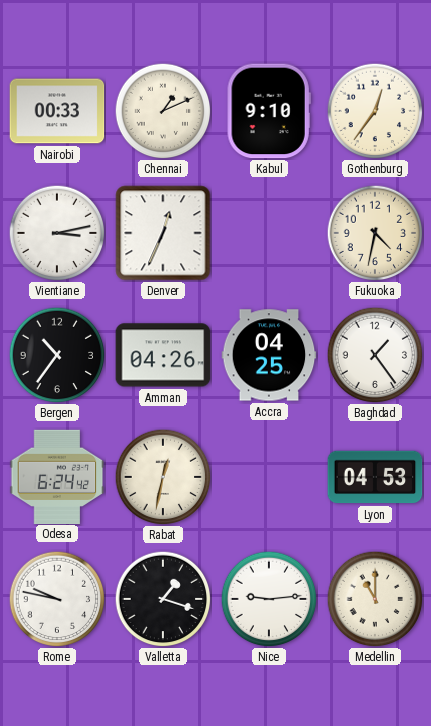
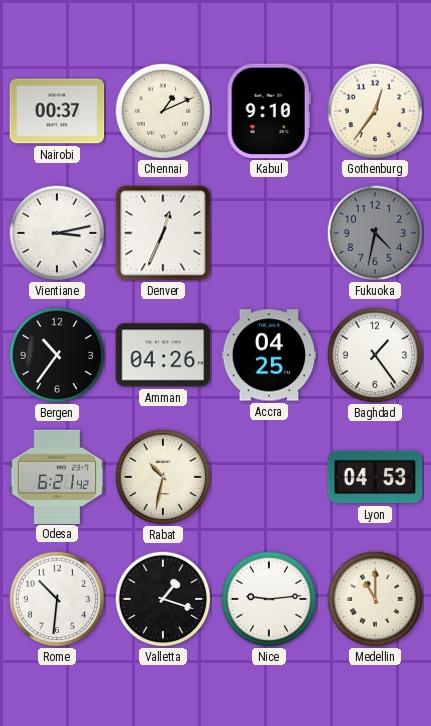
Nairobi: 00:33 -> 00:37
Fukuoka dial: cream -> grey
Odesa: 6:24 -> 6:21
Rabat: 12:32 -> 10:32
Rome: 9:47 -> 10:31
